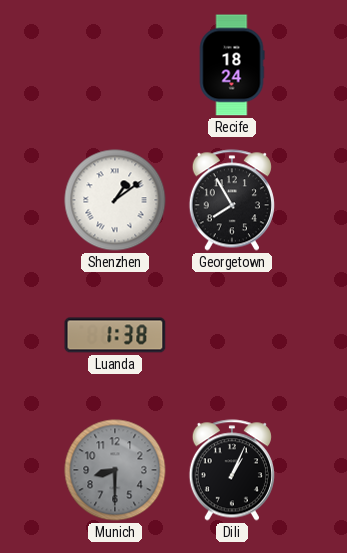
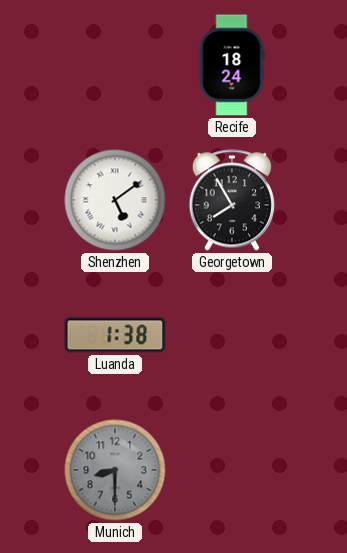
Shenzhen: 1:09 -> 5:09
Dili: 1:04 -> none
